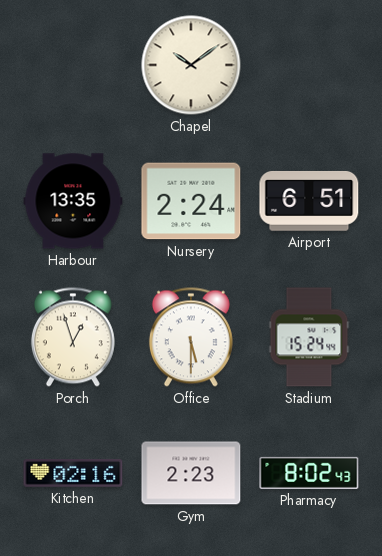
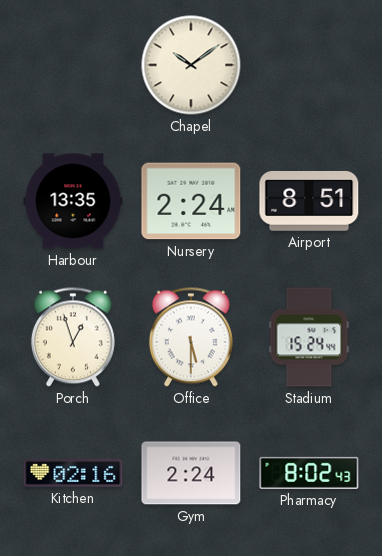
Airport: 6:51 -> 8:51
Gym: 2:23 -> 2:24
